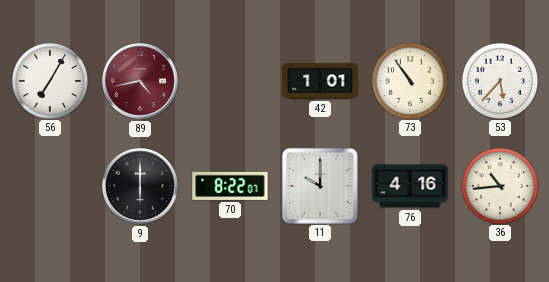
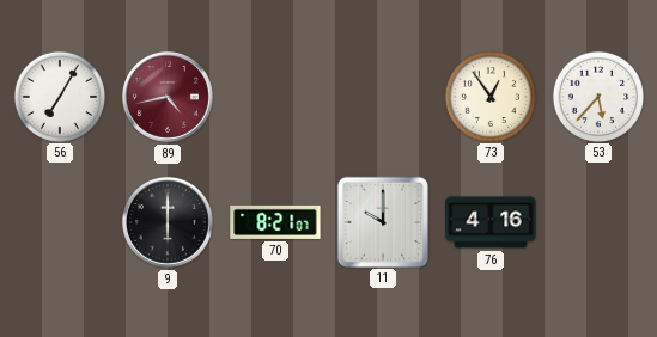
42: 1:01 -> none
73: 10:54 -> 12:54
70: 8:22 -> 8:21
36: 10:44 -> none
